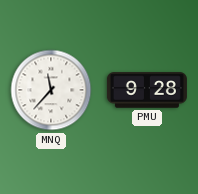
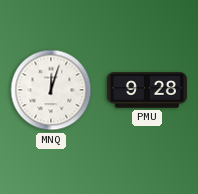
MNQ: 11:37 -> 12:03
